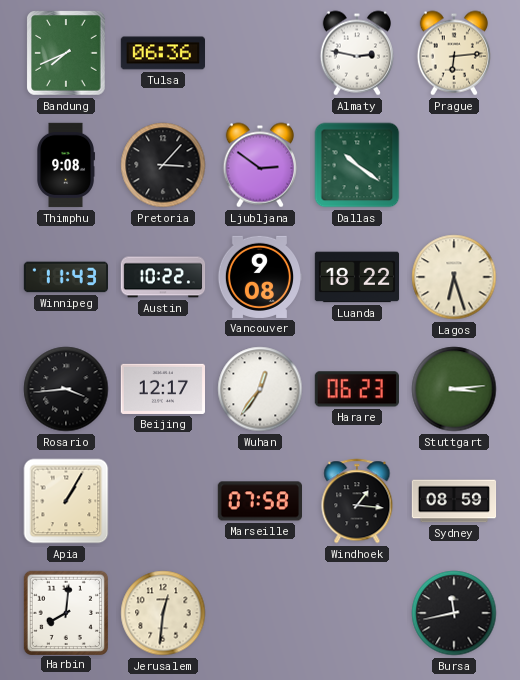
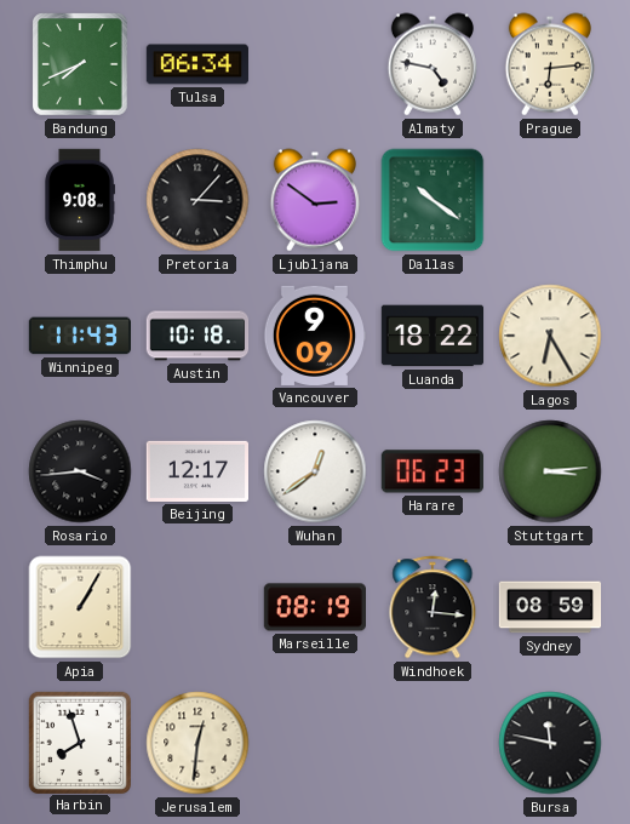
Tulsa: 06:36 -> 06:34
Almaty: 2:47 -> 4:47
Austin: 10:22 -> 10:18
Vancouver: 9:08 -> 9:09
Lagos: 6:27 -> 6:25
Wuhan: 12:36 -> 12:39
Marseille: 07:58 -> 08:19
Windhoek: 1:16 -> 12:16
Harbin: 8:01 -> 7:57
Bursa: 11:43 -> 11:47
